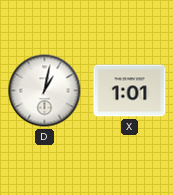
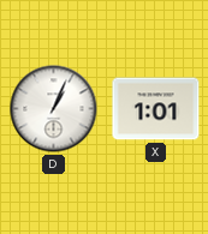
D: 1:02 -> 1:04
